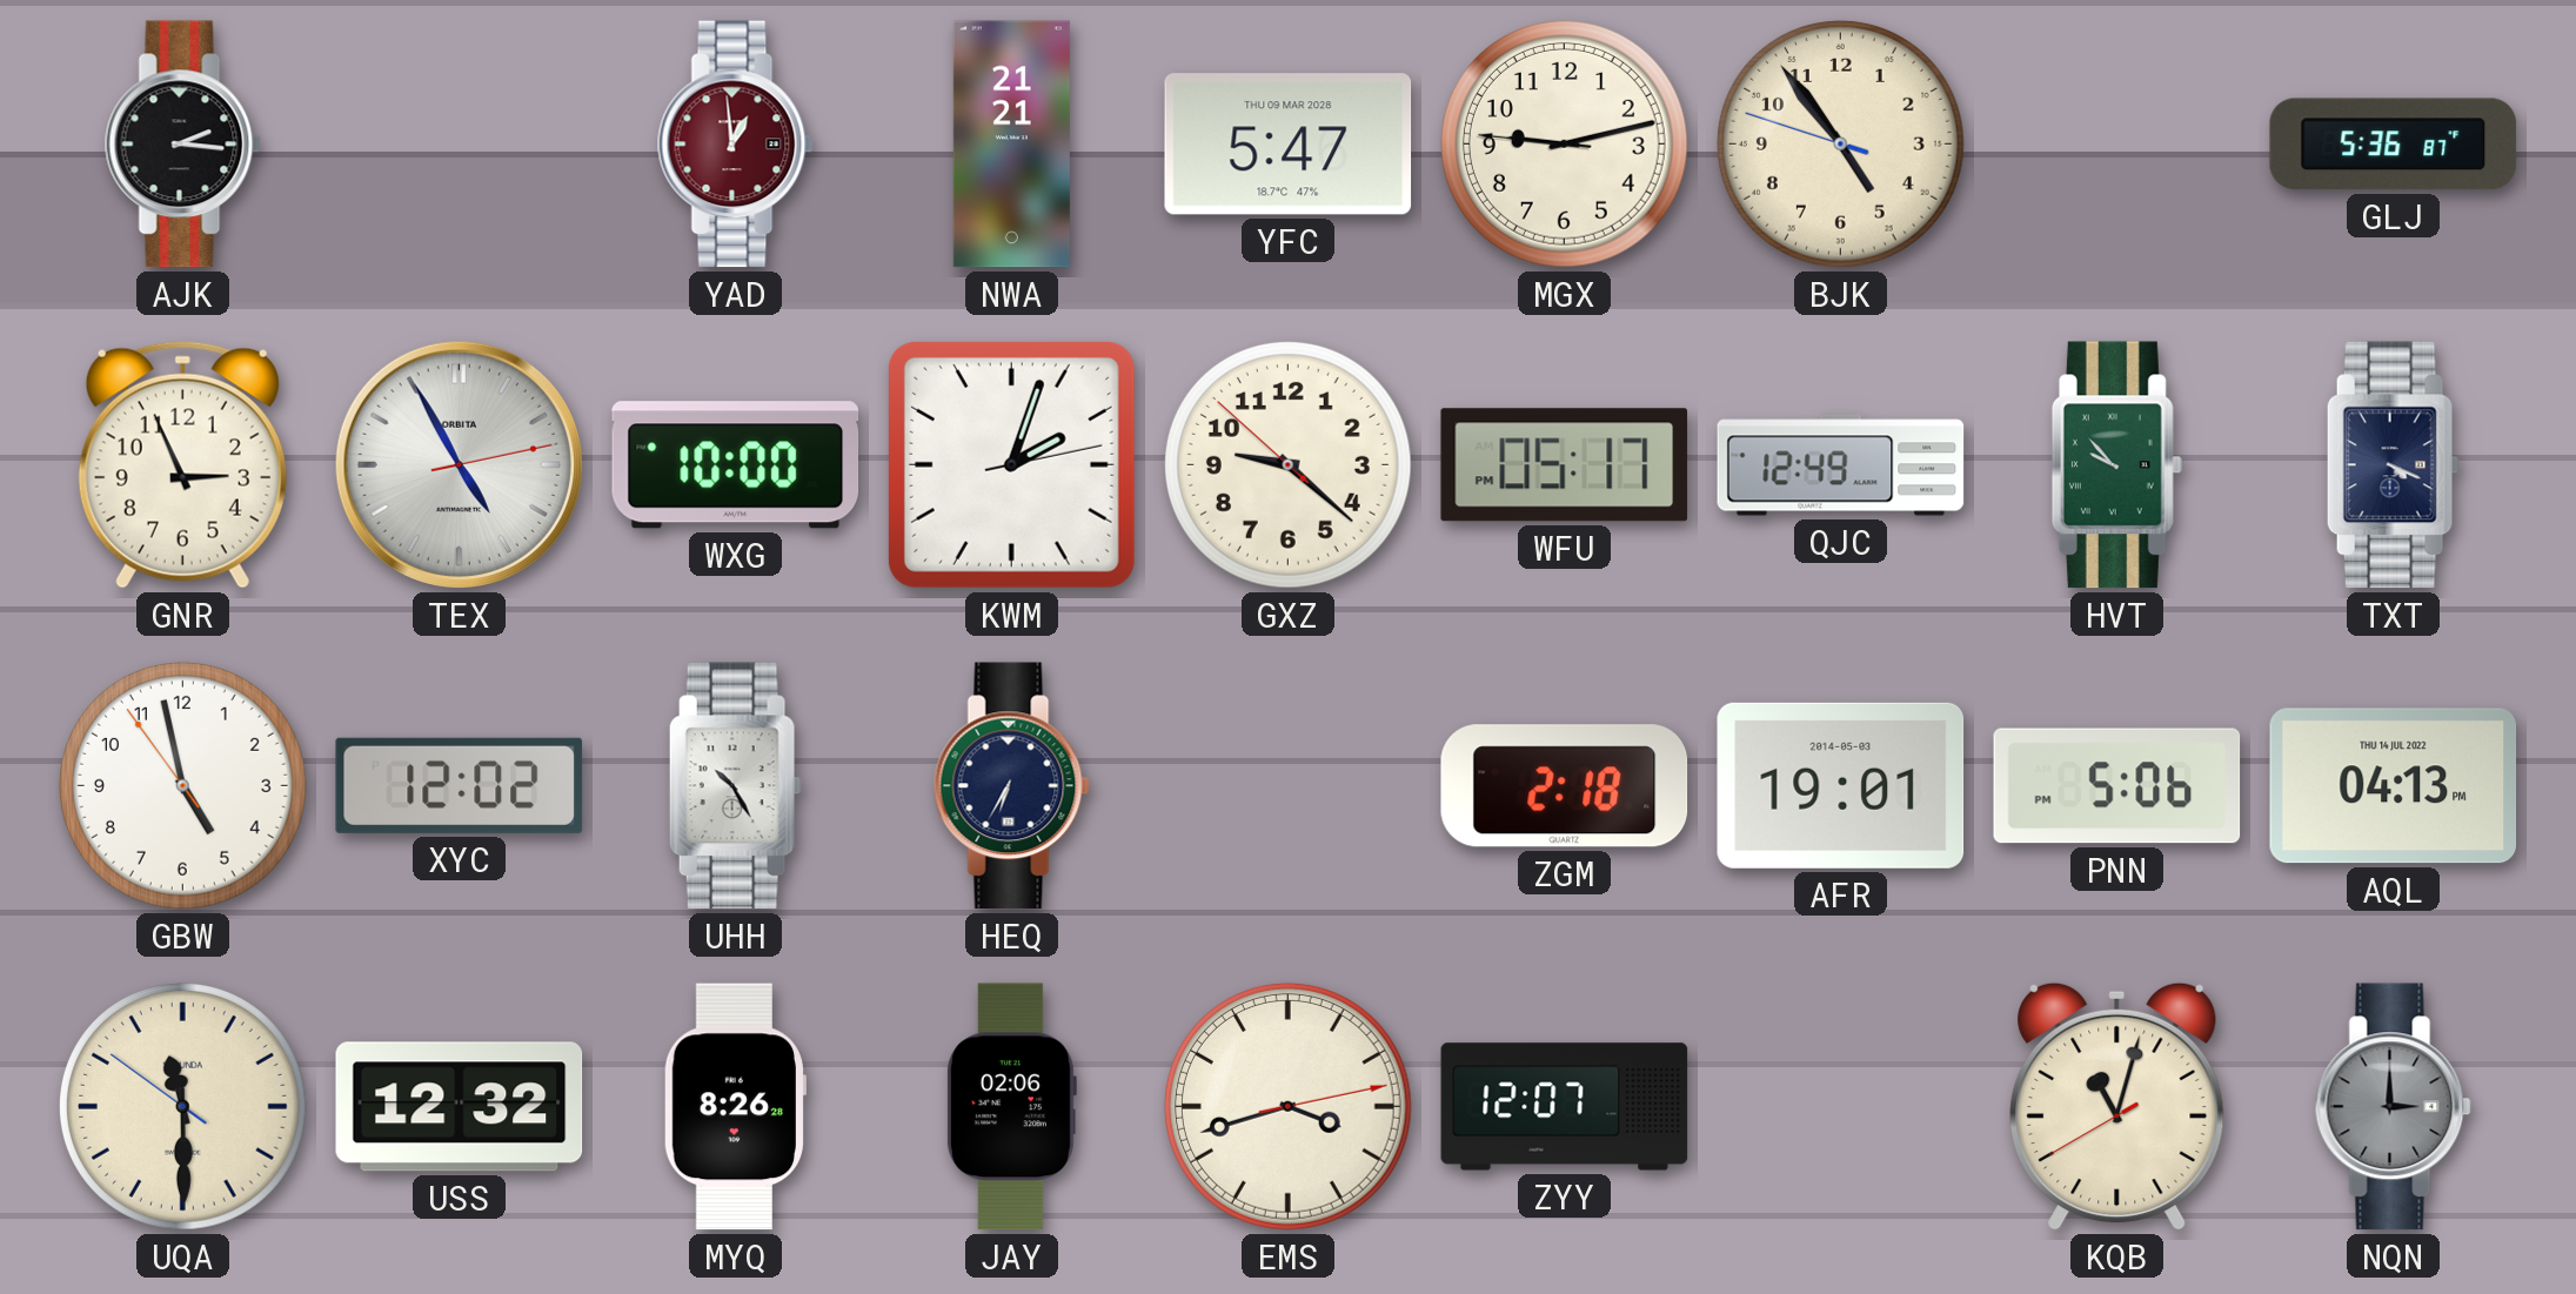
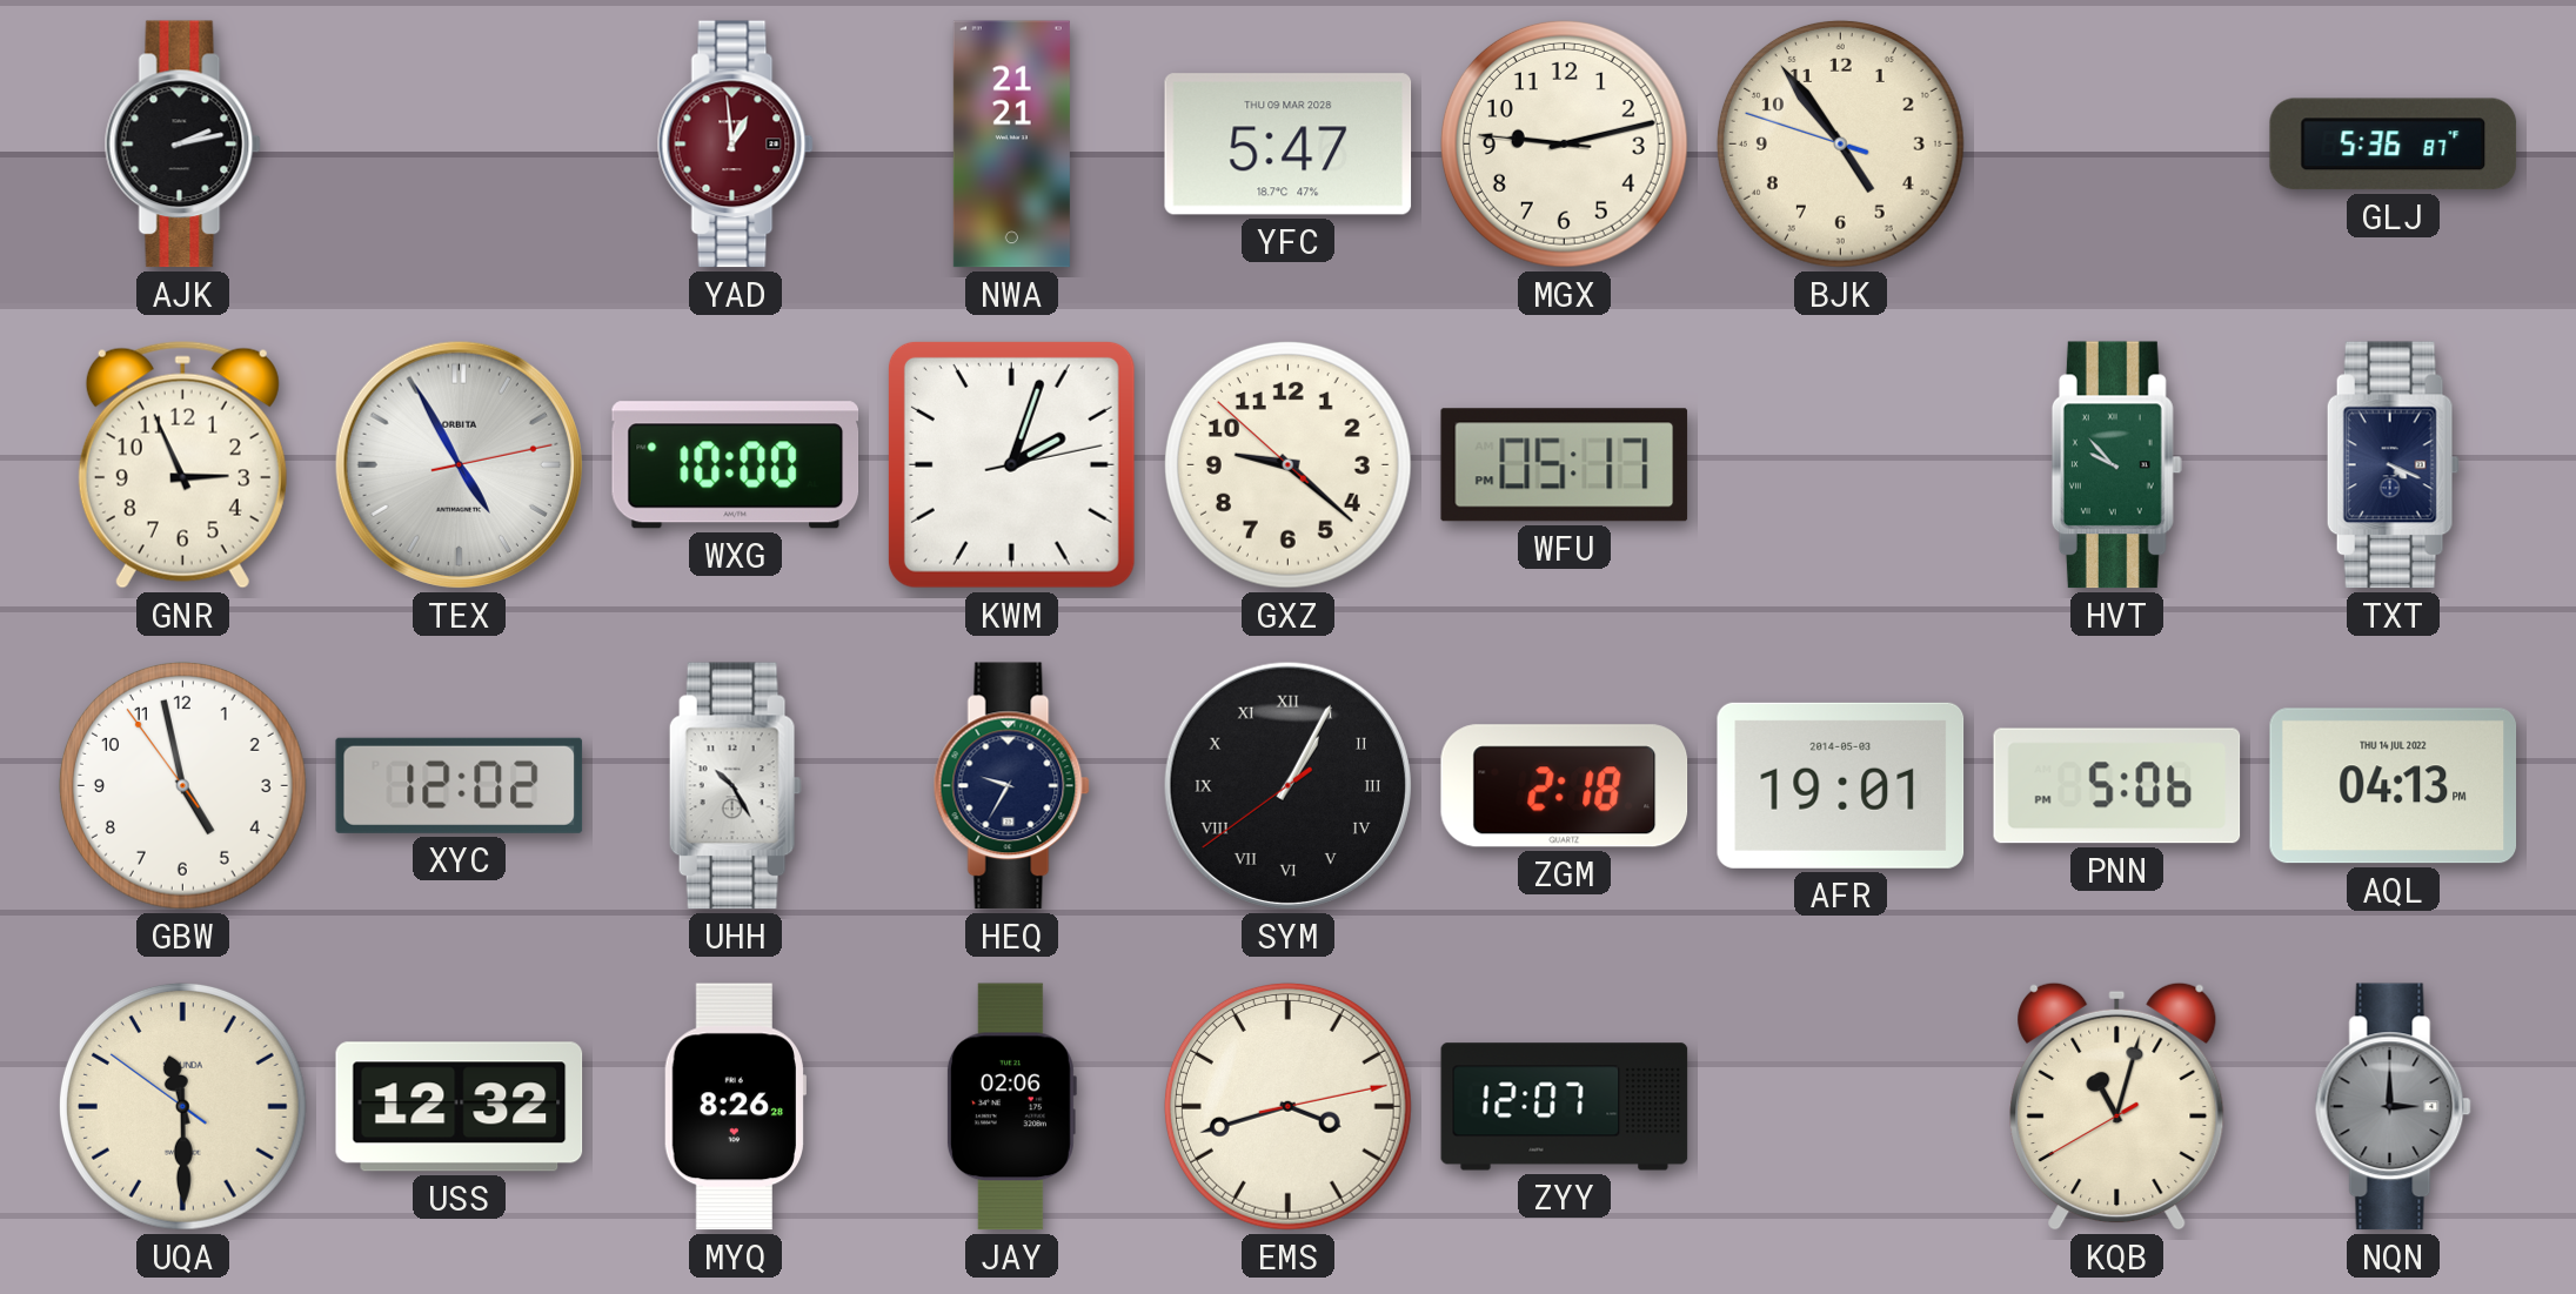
AJK: 2:16 -> 2:13
QJC: 12:49 -> none
HEQ: 6:35 -> 9:35
SYM: none -> 1:04
